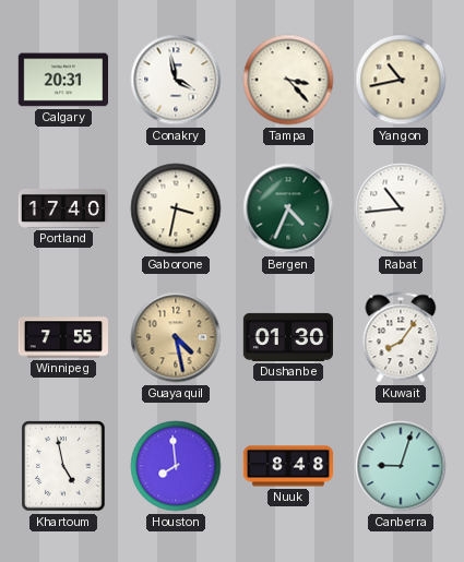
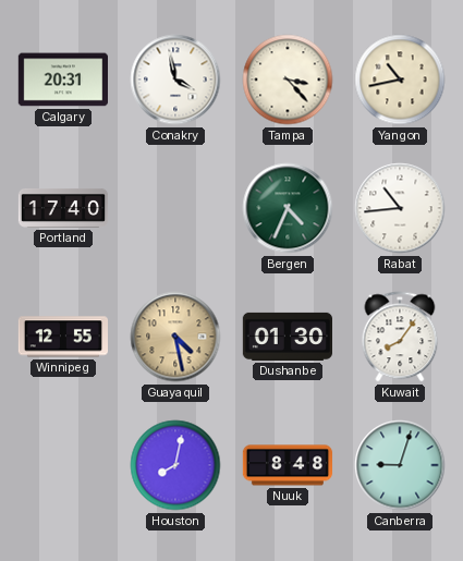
Gaborone: 3:32 -> none
Winnipeg: 7:55 -> 12:55
Khartoum: 4:58 -> none
Houston: 7:59 -> 8:02
